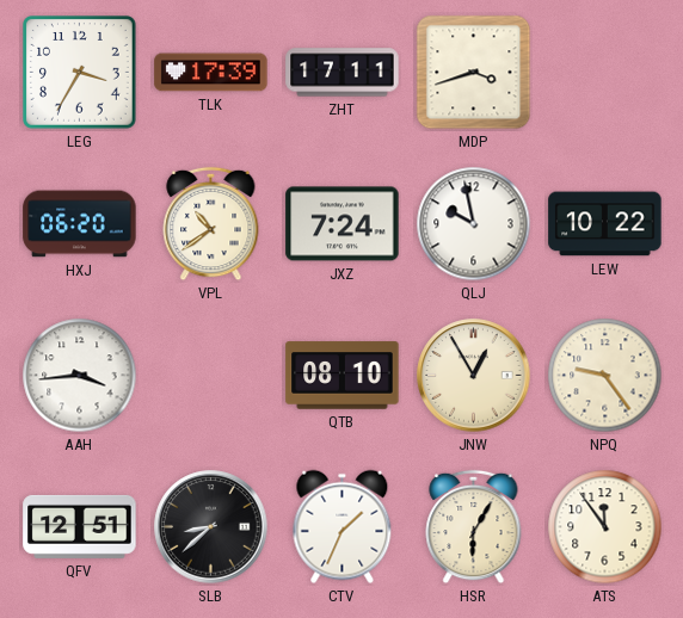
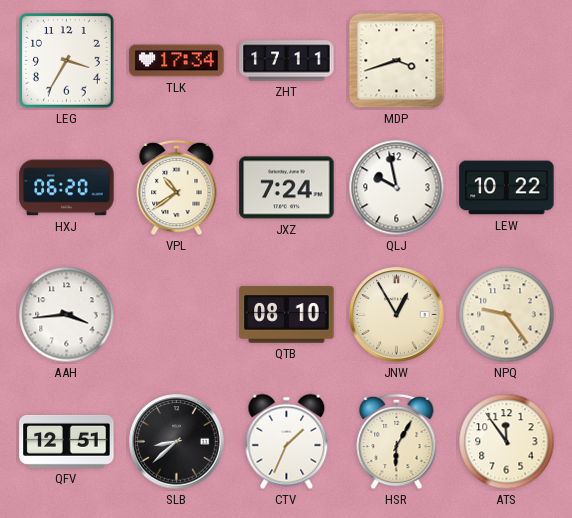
TLK: 17:39 -> 17:34
